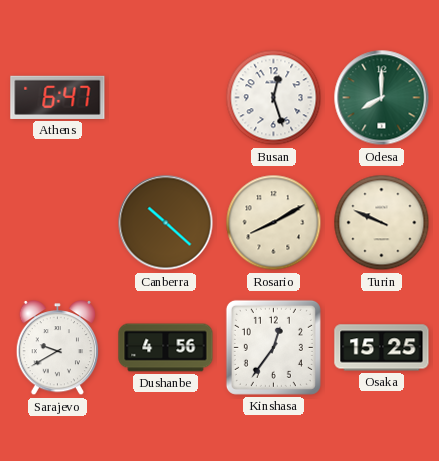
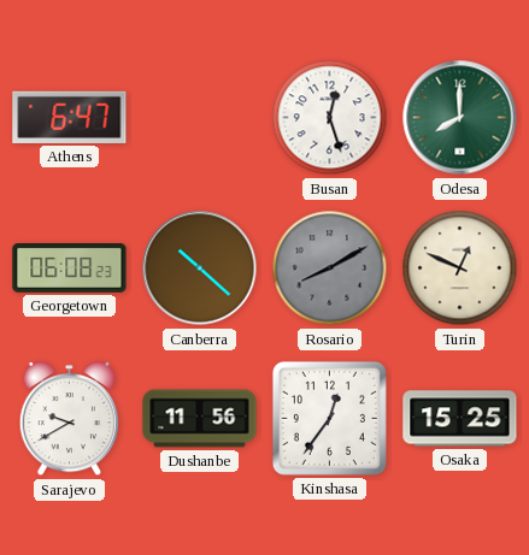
Georgetown: none -> 06:08
Rosario dial: cream -> grey
Turin: 9:49 -> 12:49
Dushanbe: 4:56 -> 11:56
